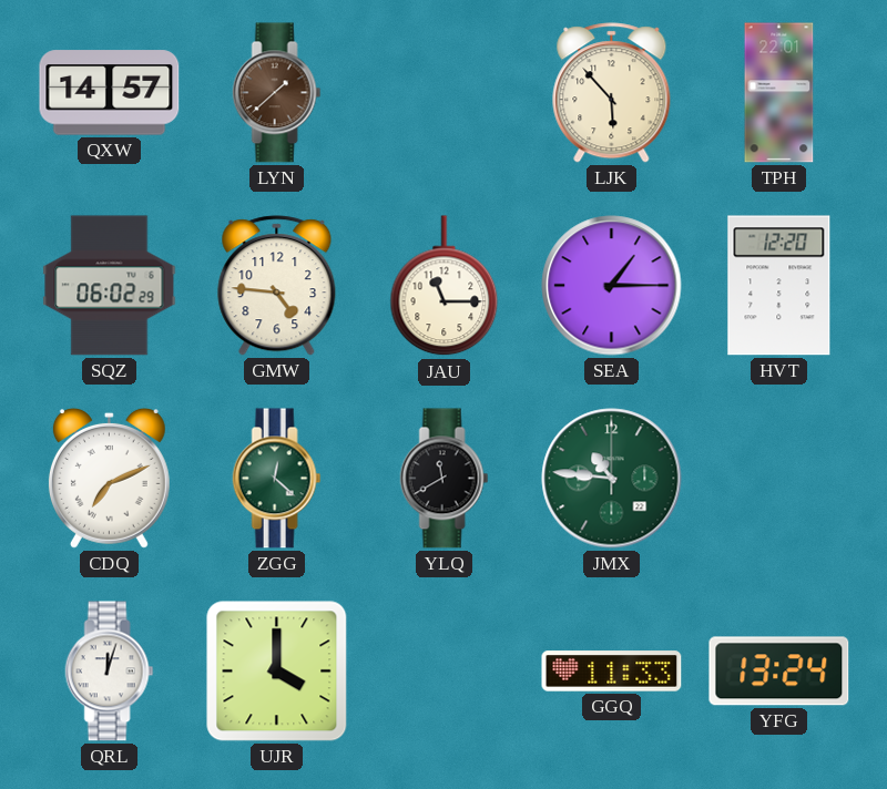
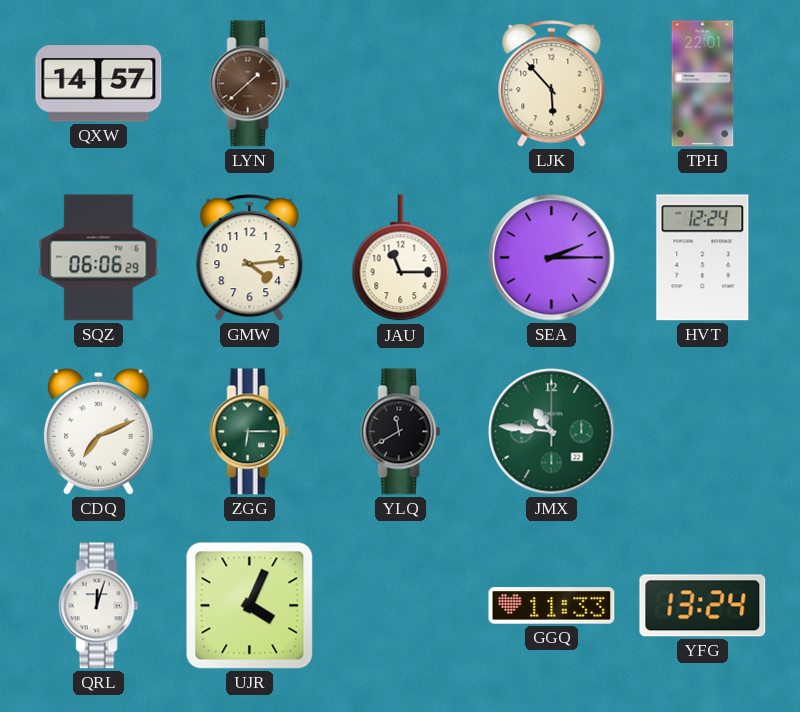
SQZ: 06:02 -> 06:06
GMW: 4:46 -> 4:14
SEA: 1:15 -> 2:15
HVT: 12:20 -> 12:24
ZGG: 12:22 -> 6:15
UJR: 4:00 -> 4:04
